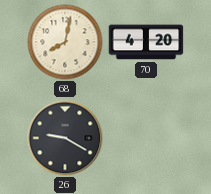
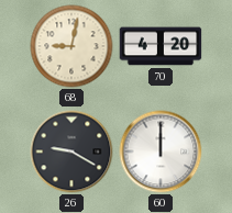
68: 8:02 -> 9:02
60: none -> 12:00
